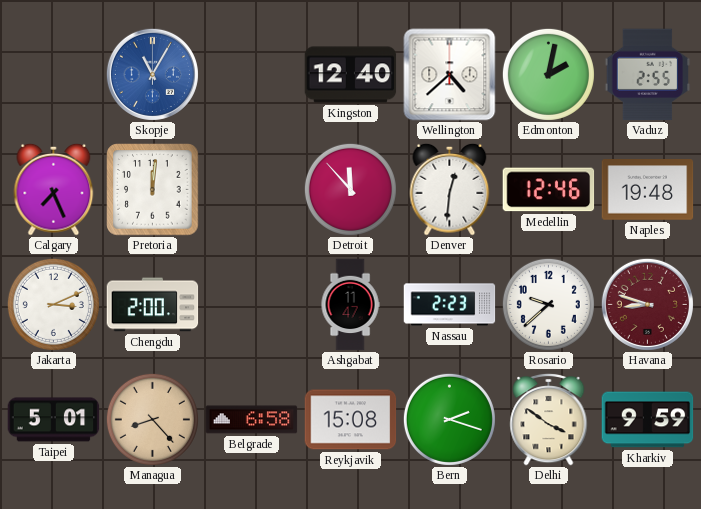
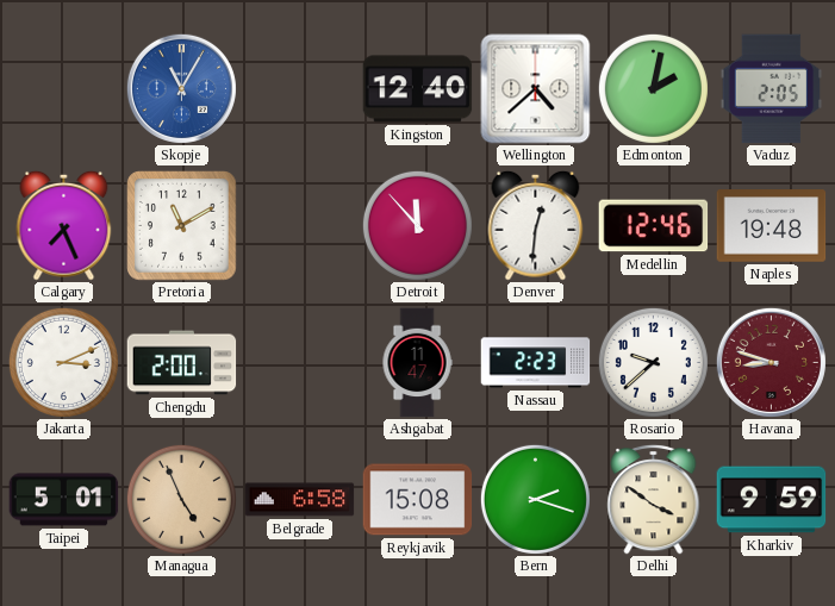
Vaduz: 2:55 -> 2:05
Pretoria: 12:01 -> 11:10
Managua: 8:23 -> 4:56
